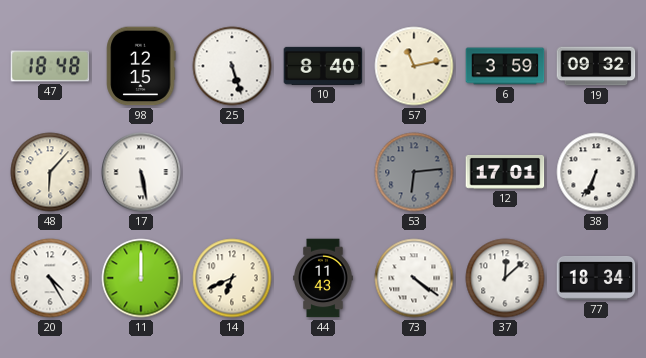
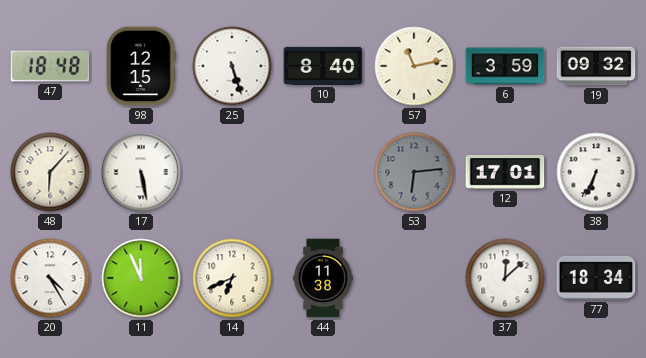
11: 12:00 -> 11:56
44: 11:43 -> 11:38
73: 4:21 -> none
